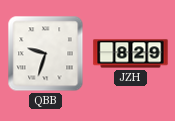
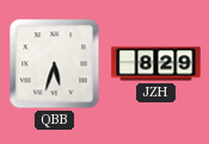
QBB: 9:33 -> 5:33
